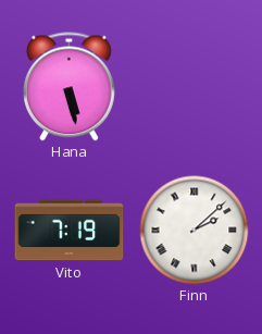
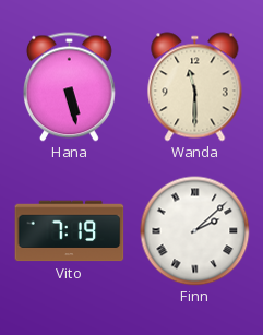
Wanda: none -> 11:30
